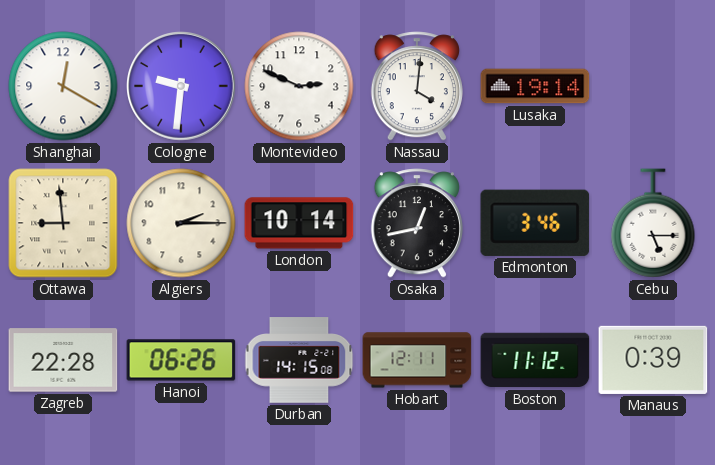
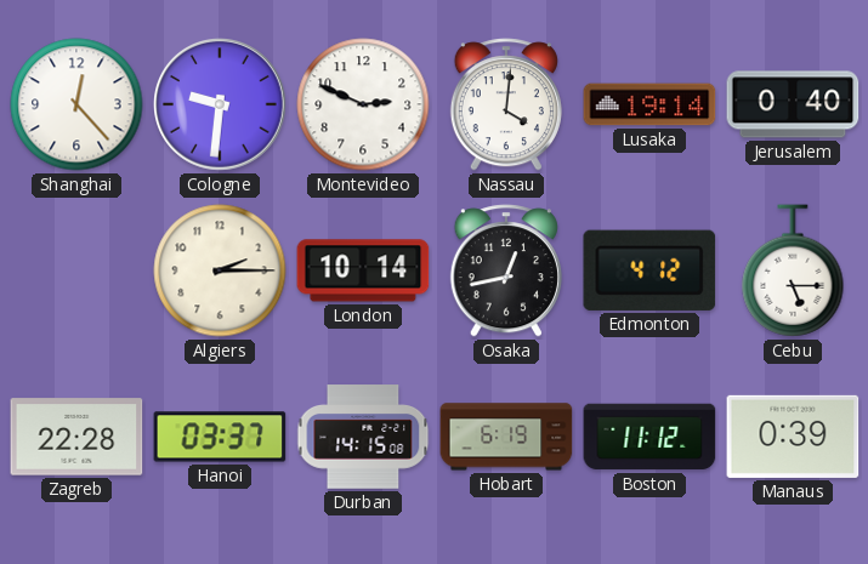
Shanghai: 12:20 -> 12:23
Jerusalem: none -> 0:40
Ottawa: 8:59 -> none
Edmonton: 3:46 -> 4:12
Hanoi: 06:26 -> 03:37
Hobart: 12:11 -> 6:19
